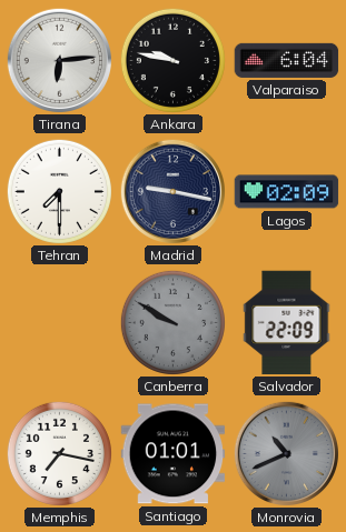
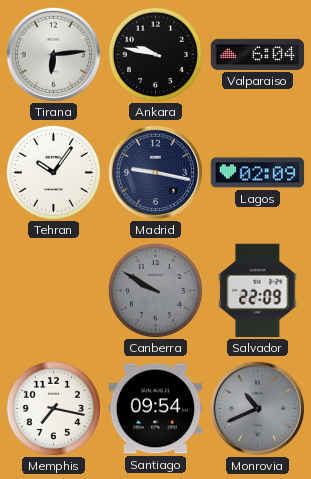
Tehran: 7:30 -> 10:06
Santiago: 01:01 -> 09:54
